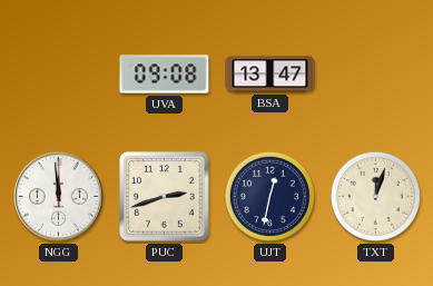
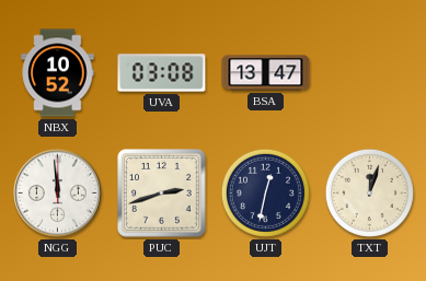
NBX: none -> 10:52
UVA: 09:08 -> 03:08
